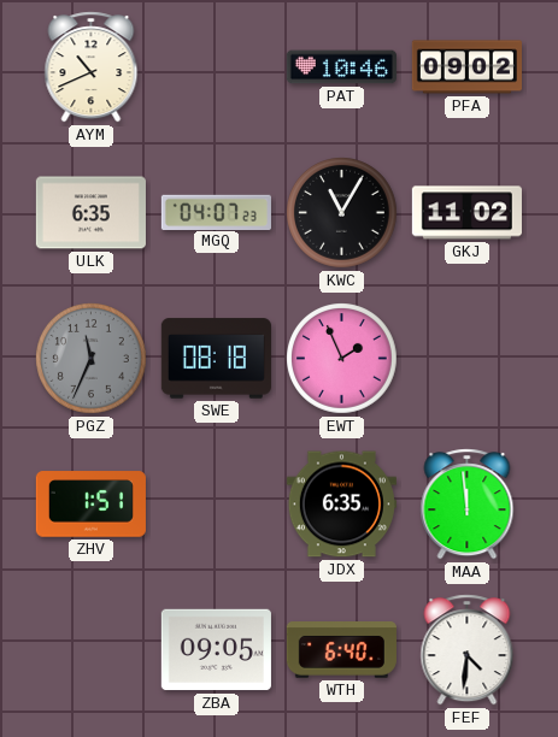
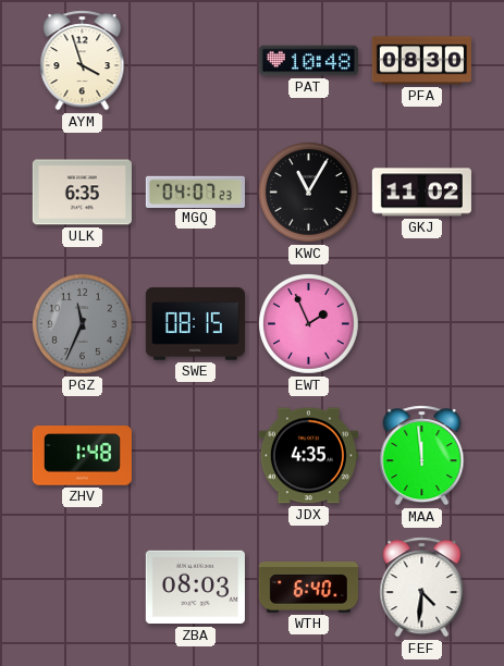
AYM: 10:41 -> 3:57
PAT: 10:46 -> 10:48
PFA: 09:02 -> 08:30
SWE: 08:18 -> 08:15
ZHV: 1:51 -> 1:48
JDX: 6:35 -> 4:35
ZBA: 09:05 -> 08:03
